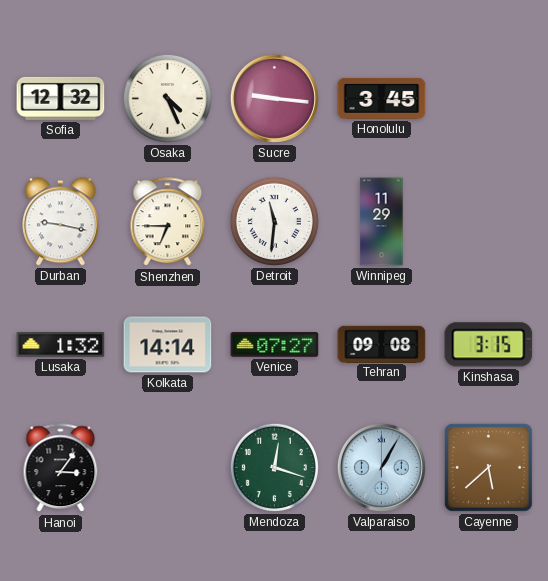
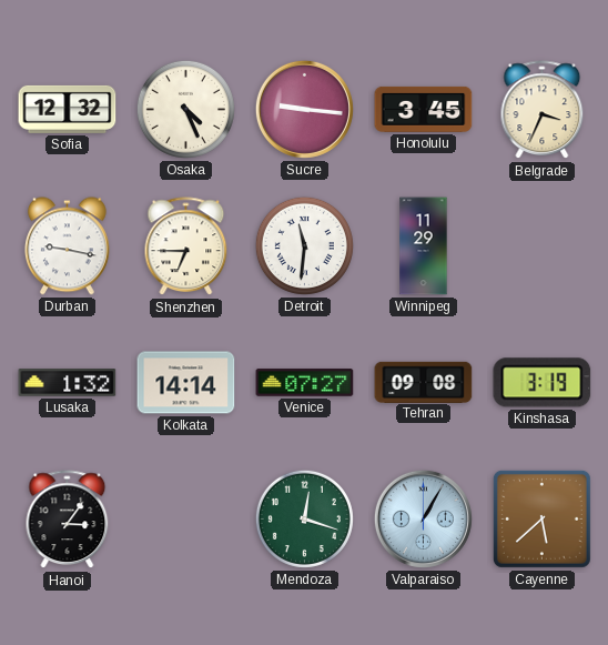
Belgrade: none -> 3:34
Kinshasa: 3:15 -> 3:19
